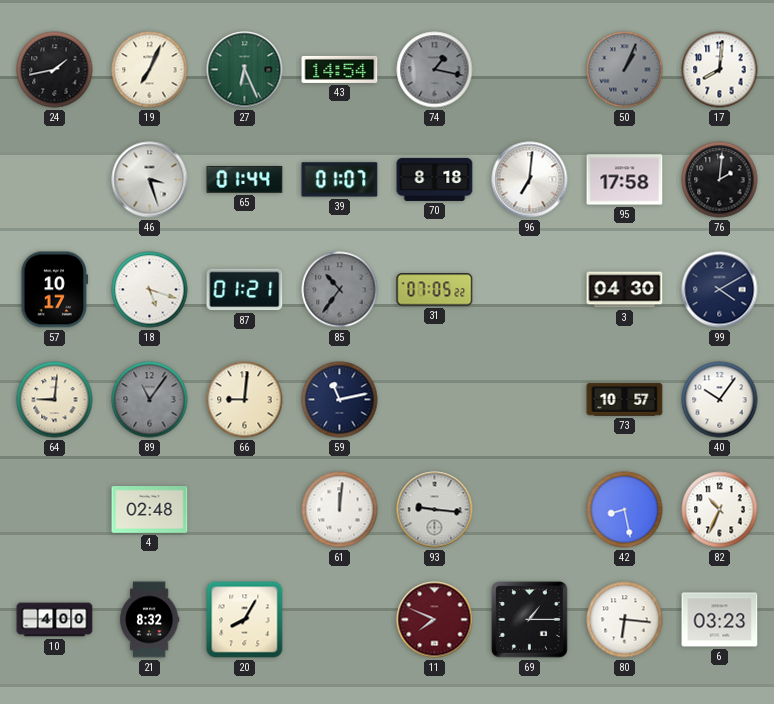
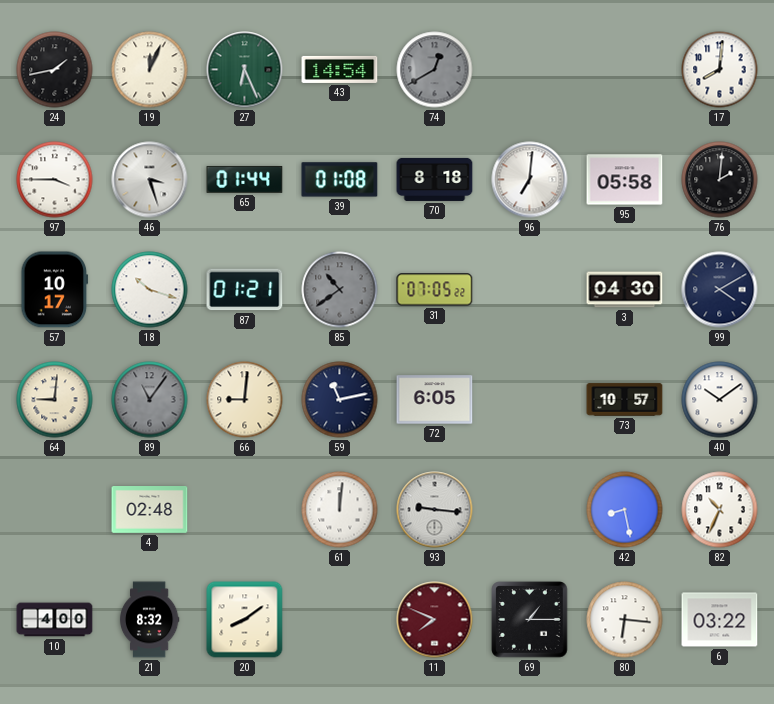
19: 7:04 -> 12:04
74: 1:17 -> 12:40
50: 1:04 -> none
97: none -> 3:45
39: 01:07 -> 01:08
95: 17:58 -> 05:58
18: 5:18 -> 10:18
85: 10:36 -> 10:39
72: none -> 6:05
40: 10:06 -> 10:09
20: 8:05 -> 8:09
6: 03:23 -> 03:22
